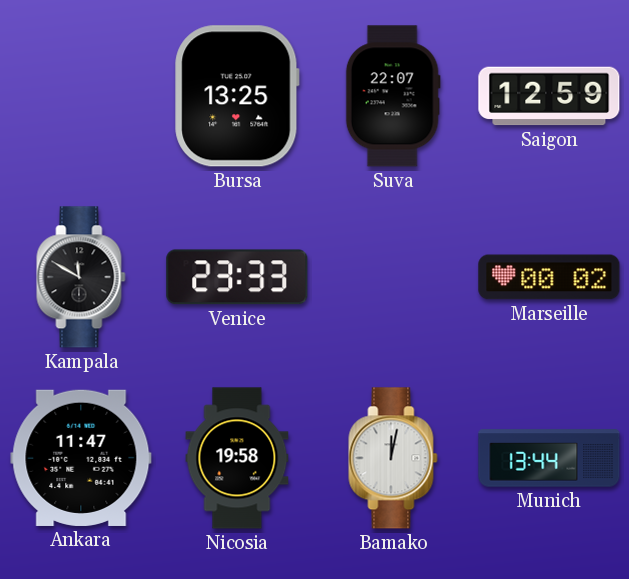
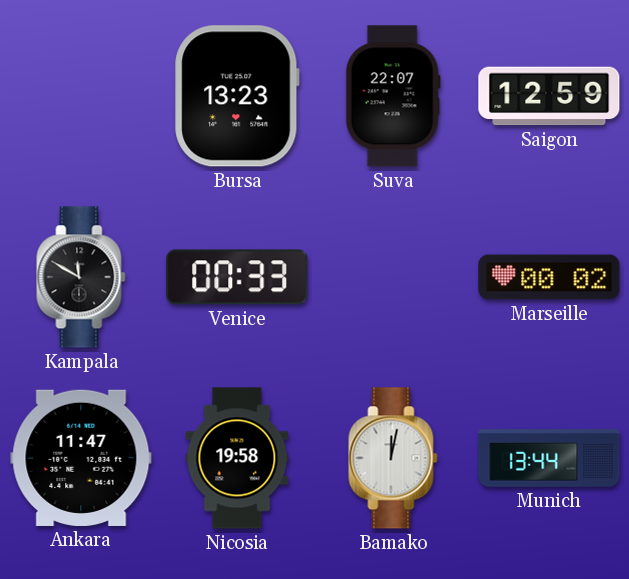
Bursa: 13:25 -> 13:23
Venice: 23:33 -> 00:33
